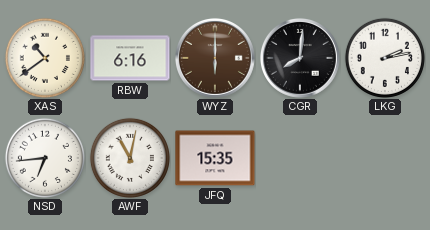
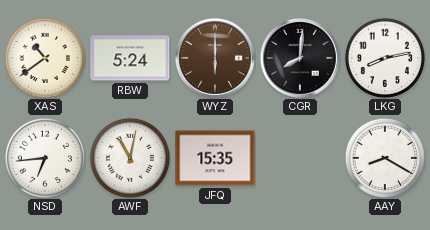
RBW: 6:16 -> 5:24
LKG: 2:13 -> 8:13
AAY: none -> 8:20
